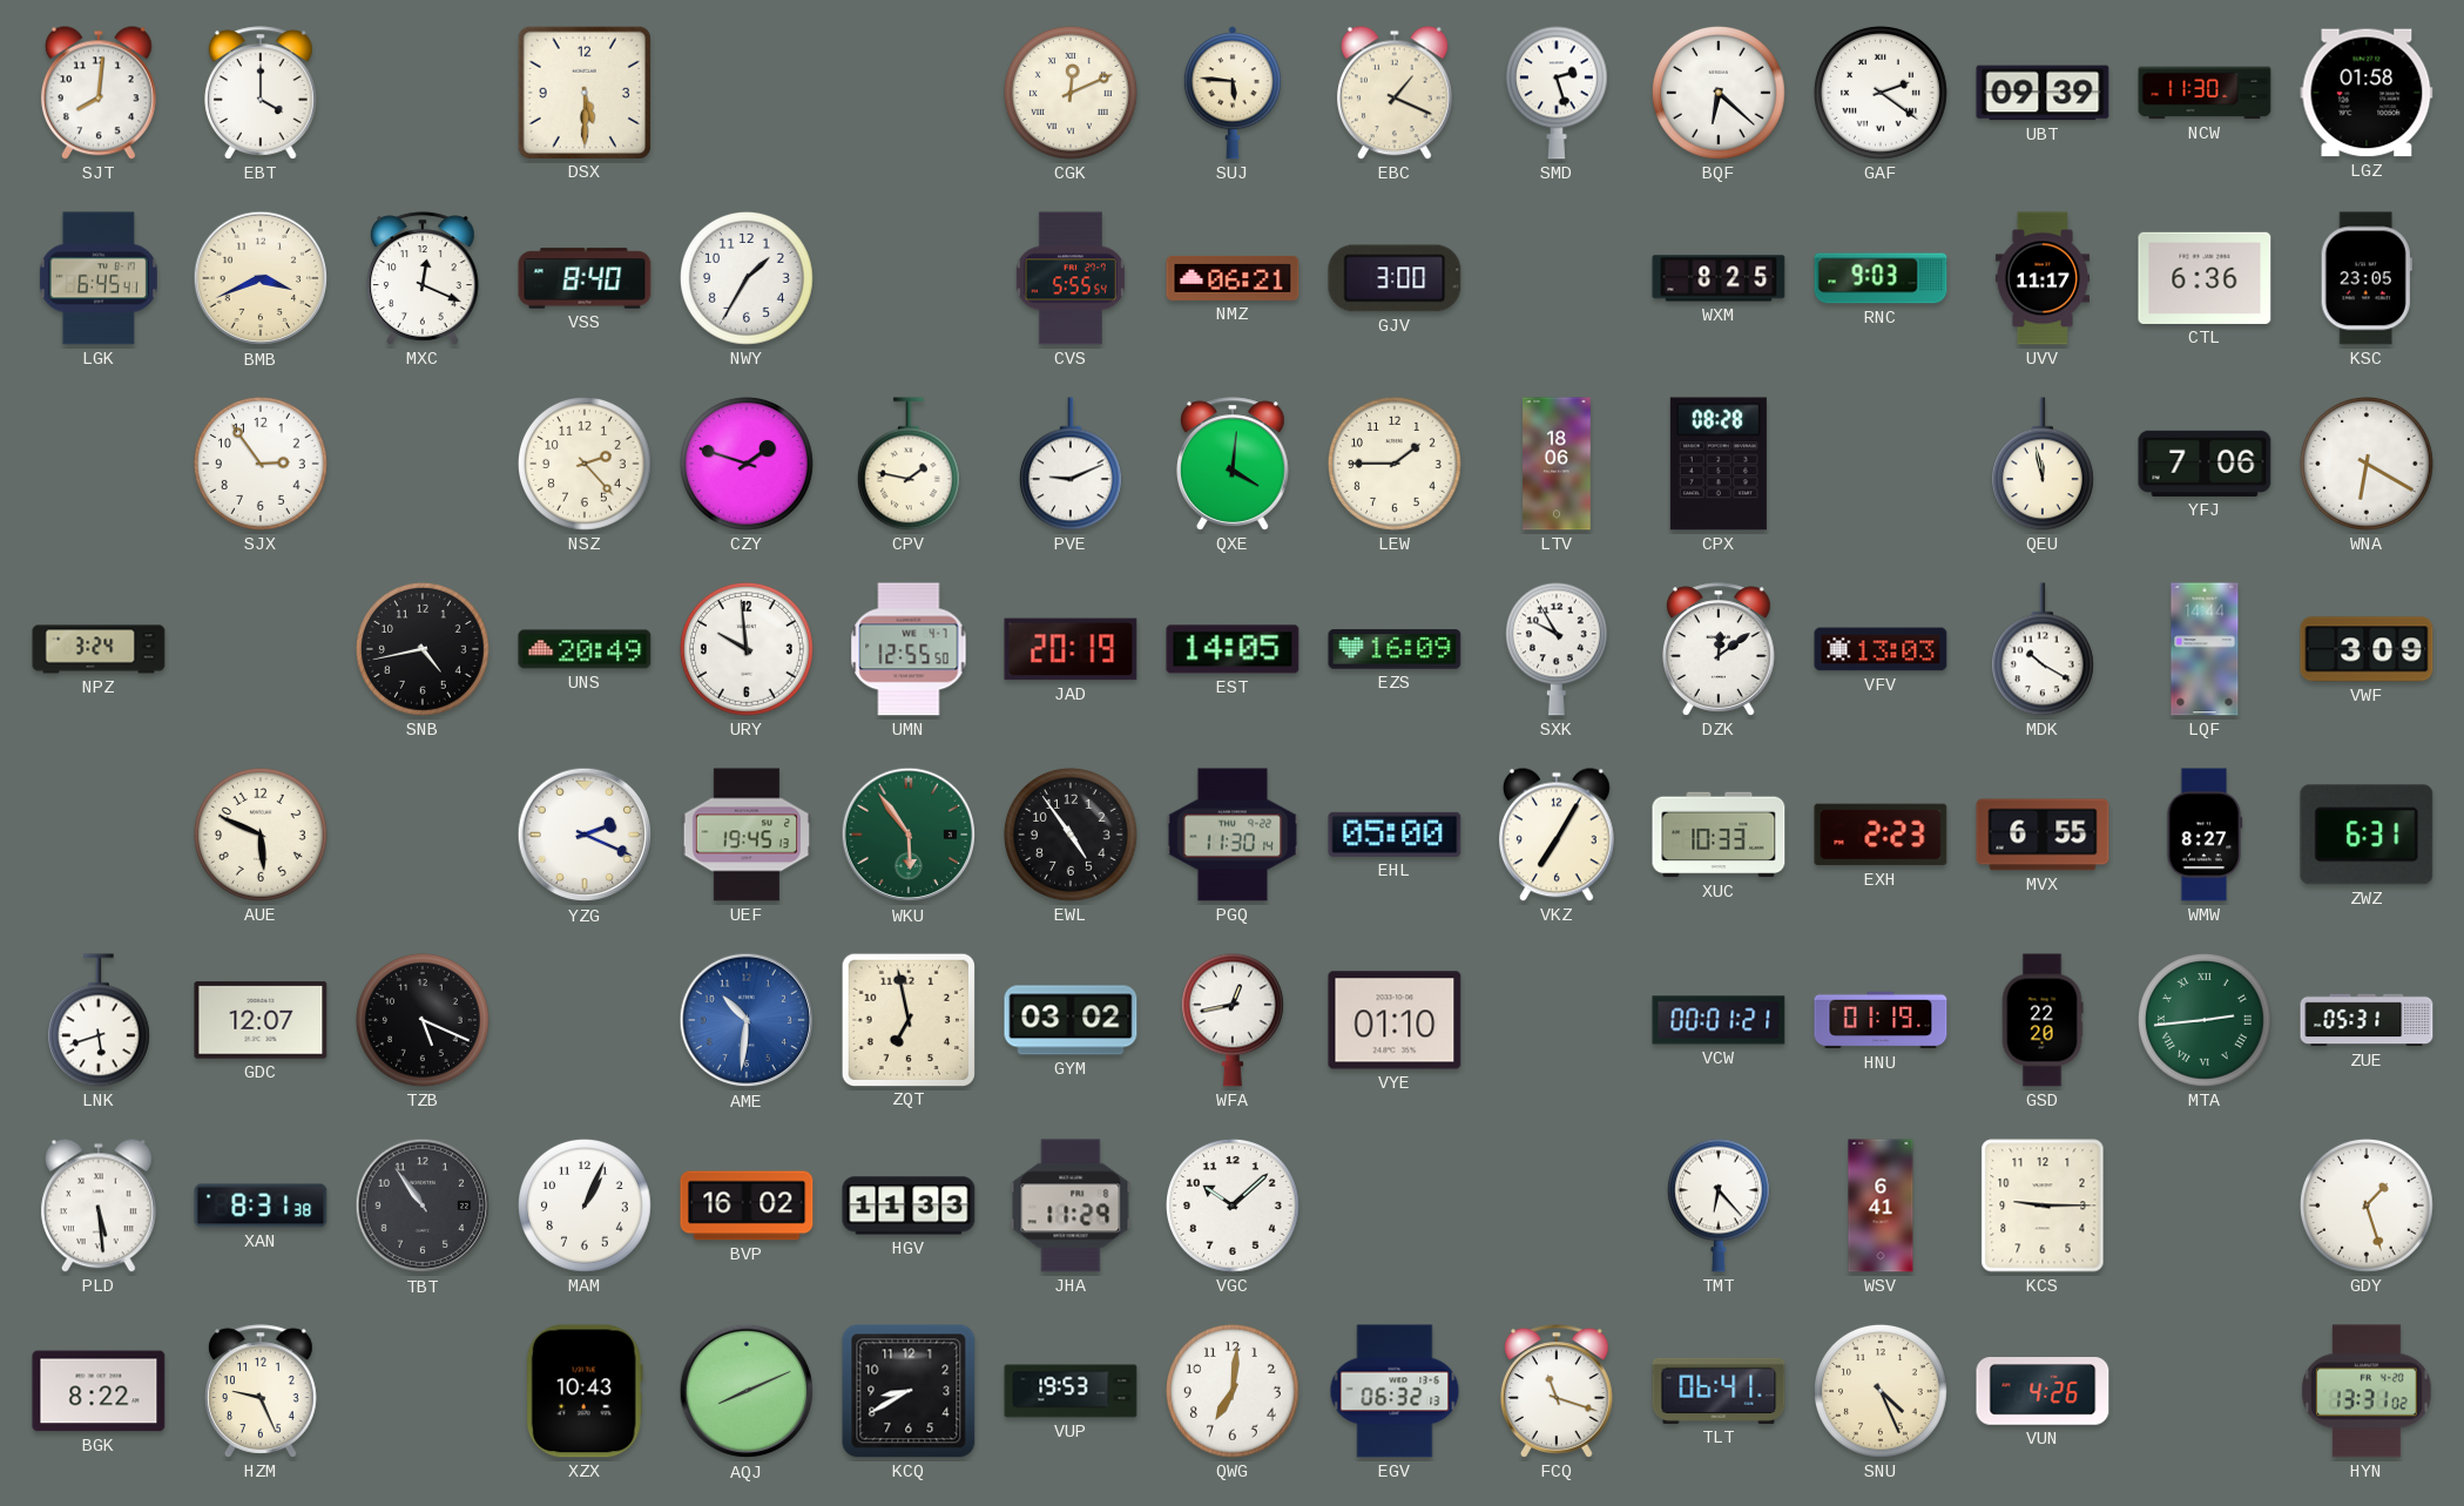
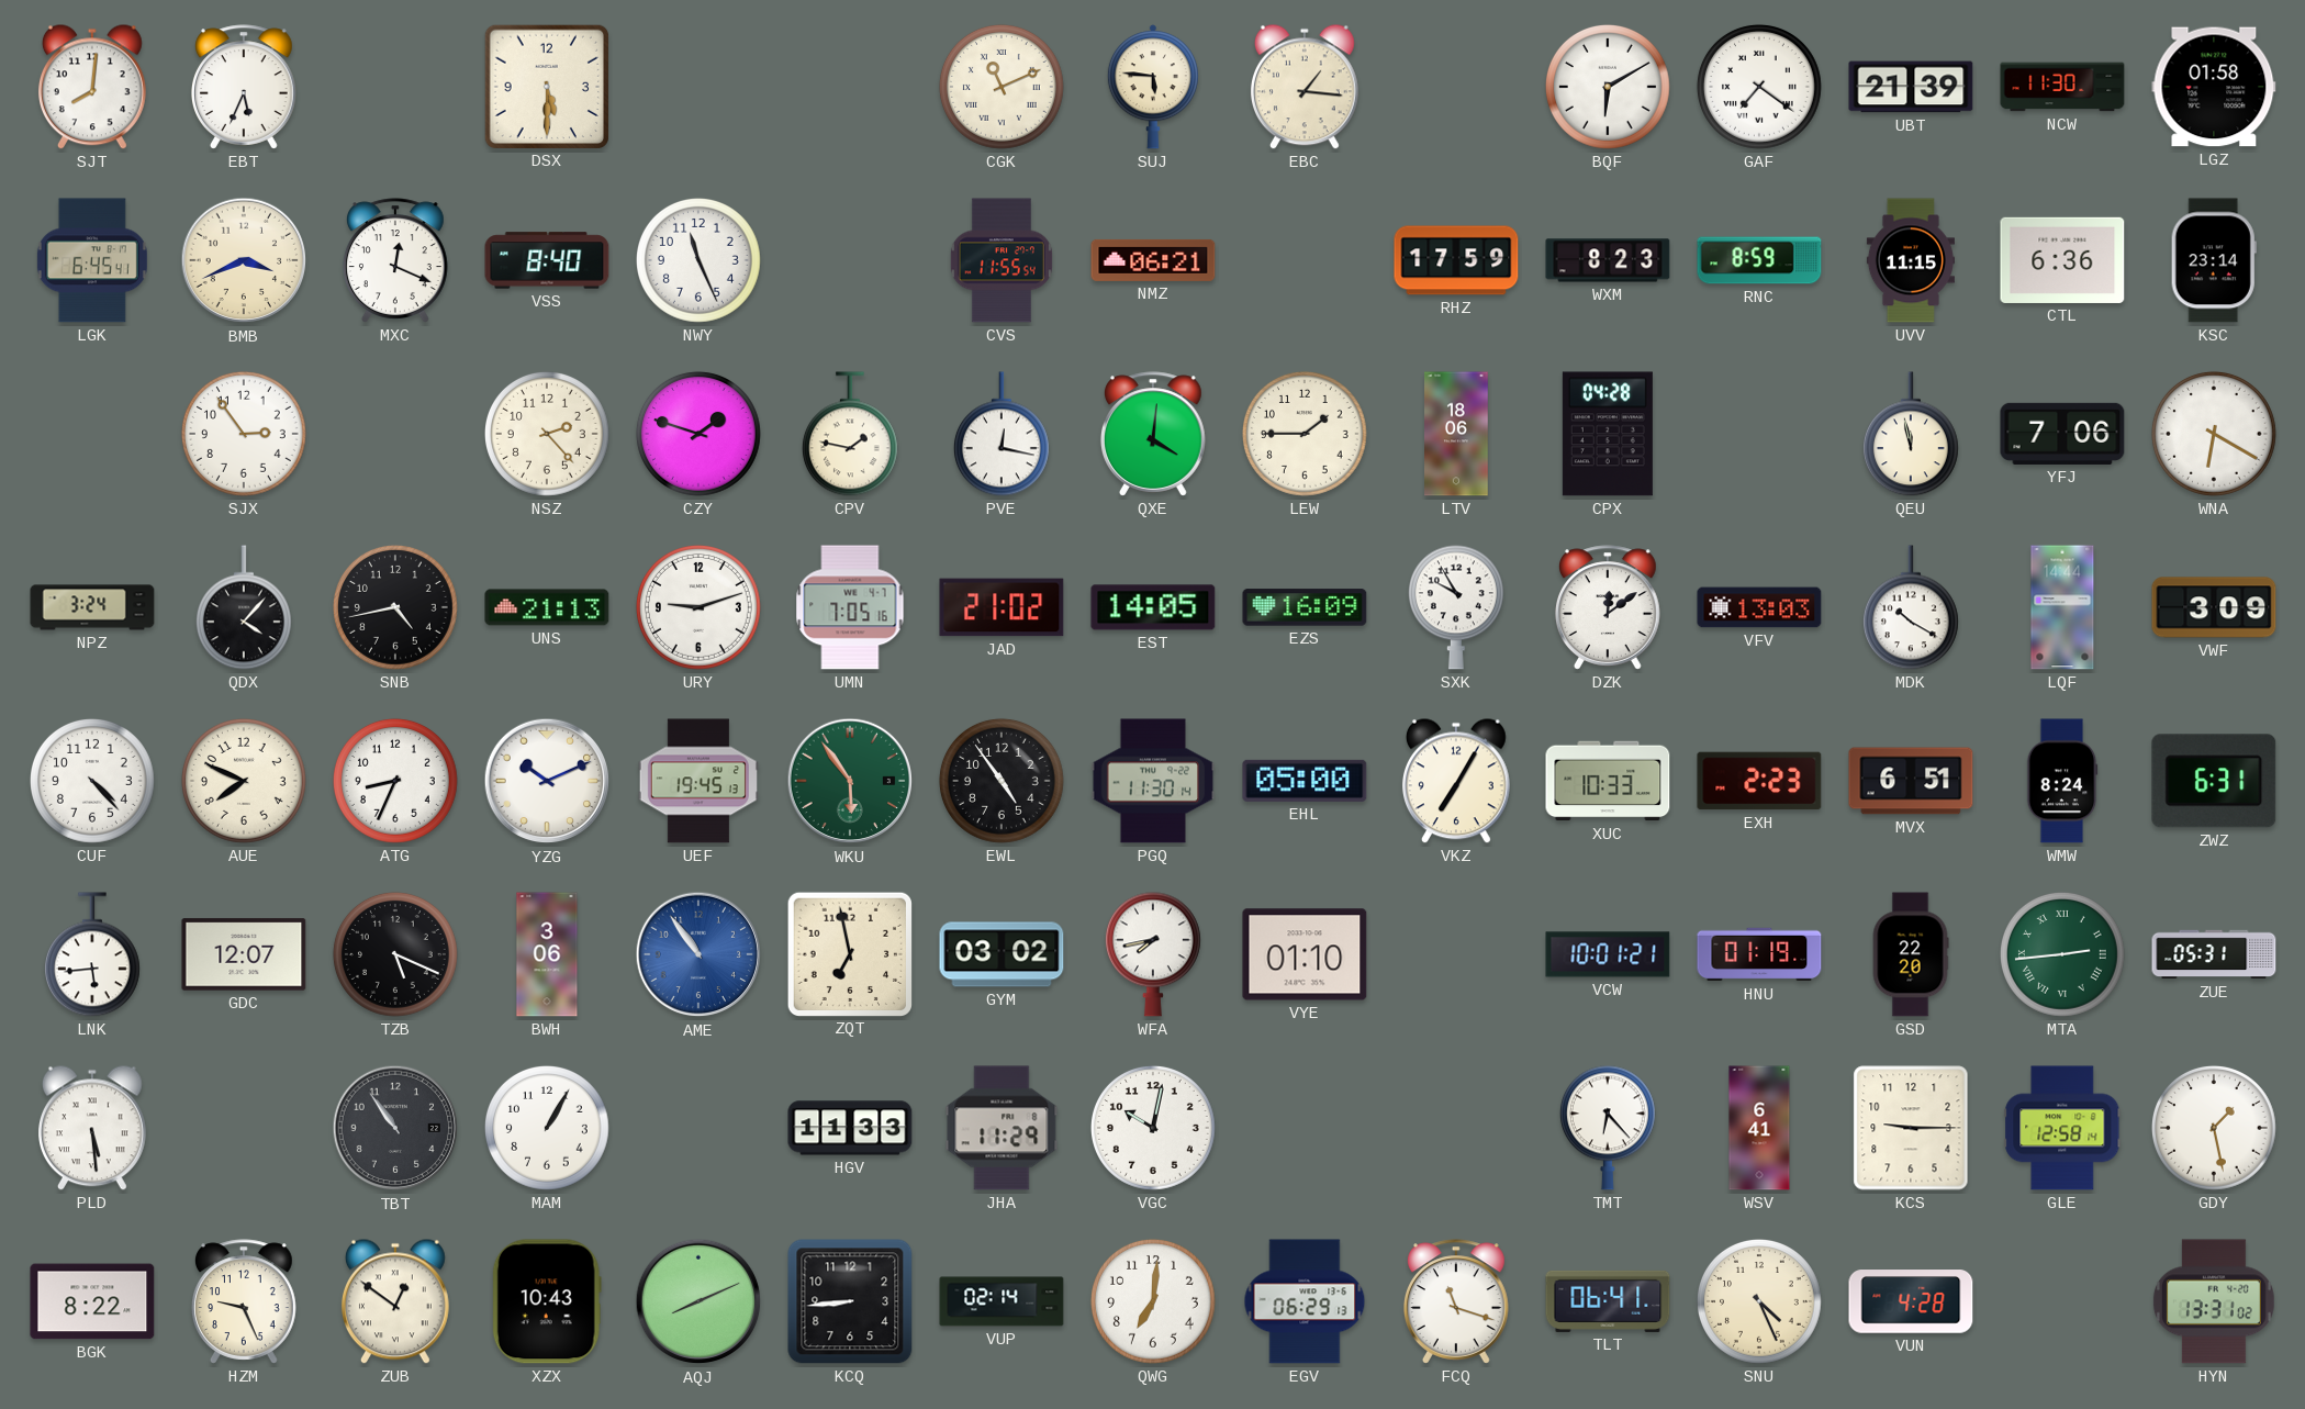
EBT: 4:00 -> 5:34
CGK: 12:11 -> 11:11
EBC: 1:19 -> 1:16
SMD: 2:27 -> none
BQF: 6:22 -> 6:10
GAF: 2:21 -> 7:21
UBT: 09:39 -> 21:39
NWY: 1:35 -> 11:26
CVS: 5:55 -> 11:55
GJV: 3:00 -> none
RHZ: none -> 17:59
WXM: 8:25 -> 8:23
RNC: 9:03 -> 8:59
UVV: 11:17 -> 11:15
KSC: 23:05 -> 23:14
PVE: 9:11 -> 12:17
CPX: 08:28 -> 04:28
QDX: none -> 4:07
UNS: 20:49 -> 21:13
URY: 9:59 -> 9:12
UMN: 12:55 -> 7:05
JAD: 20:19 -> 21:02
CUF: none -> 4:23
AUE: 5:49 -> 7:49
ATG: none -> 8:34
YZG: 2:19 -> 10:11
MVX: 6:55 -> 6:51
WMW: 8:27 -> 8:24
LNK: 5:42 -> 5:44
BWH: none -> 3:06
AME: 10:31 -> 10:54
WFA: 12:43 -> 7:43
VCW: 00:01 -> 10:01
XAN: 8:31 -> none
MAM: 1:04 -> 1:05
BVP: 16:02 -> none
VGC: 10:08 -> 10:02
GLE: none -> 12:58
GDY: 1:27 -> 1:28
ZUB: none -> 12:51
KCQ: 8:40 -> 8:44
VUP: 19:53 -> 02:14
EGV: 06:32 -> 06:29
VUN: 4:26 -> 4:28
